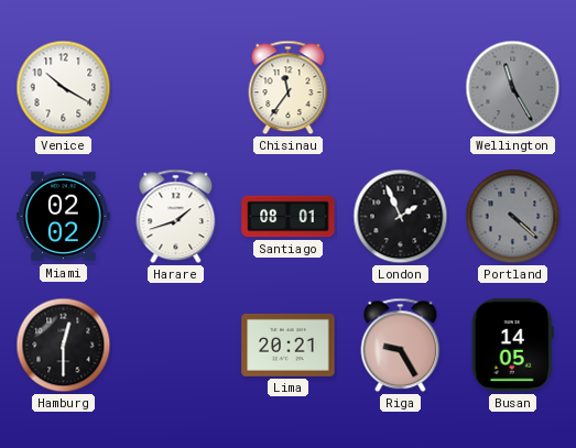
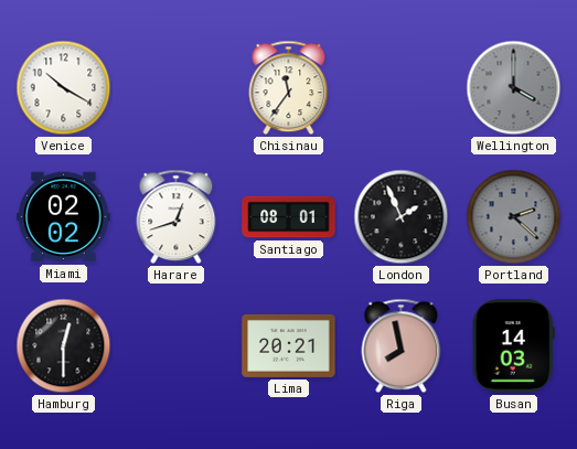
Wellington: 11:25 -> 4:00
Harare: 1:42 -> 12:42
Portland: 4:22 -> 2:22
Riga: 9:25 -> 7:58
Busan: 14:05 -> 14:03
